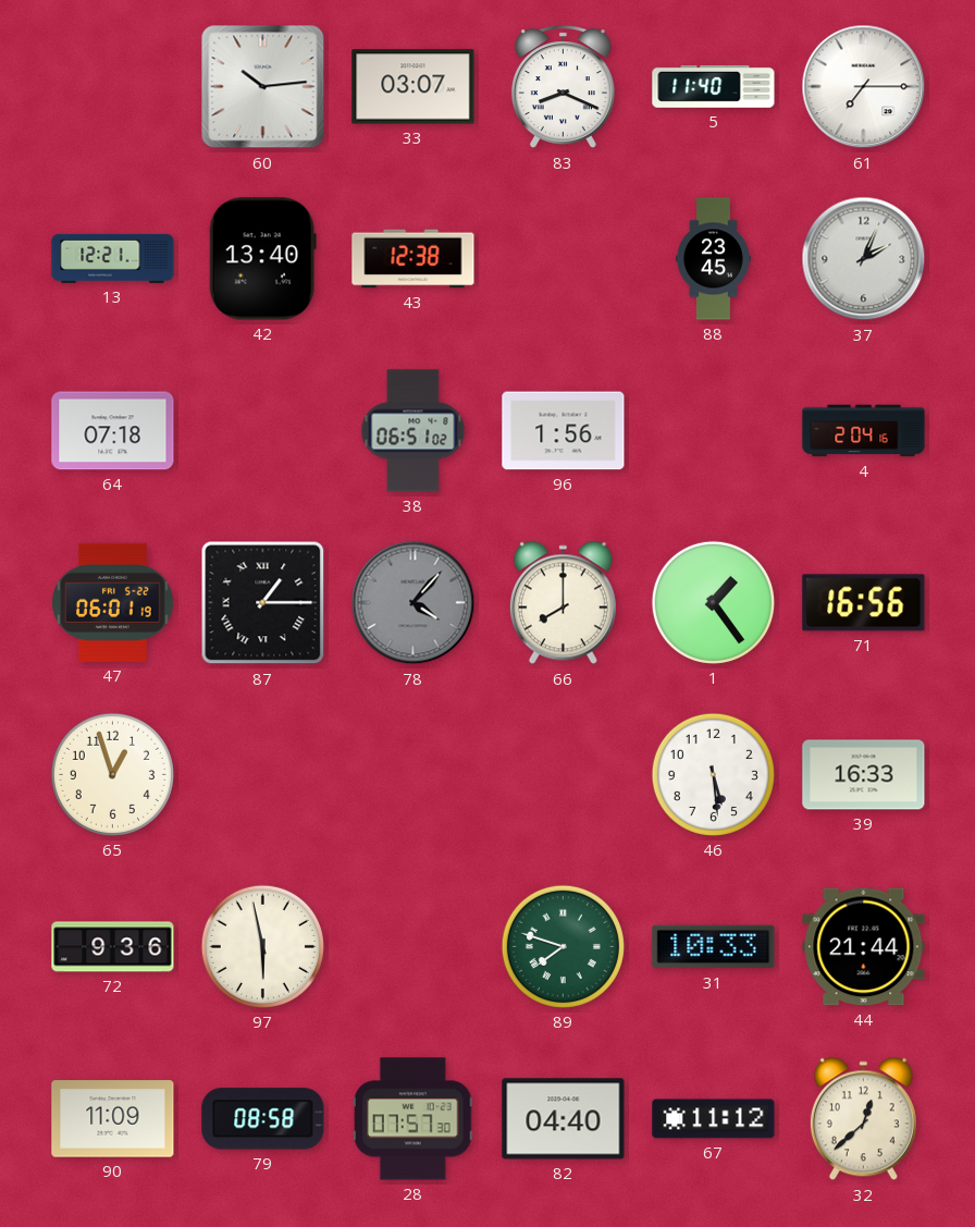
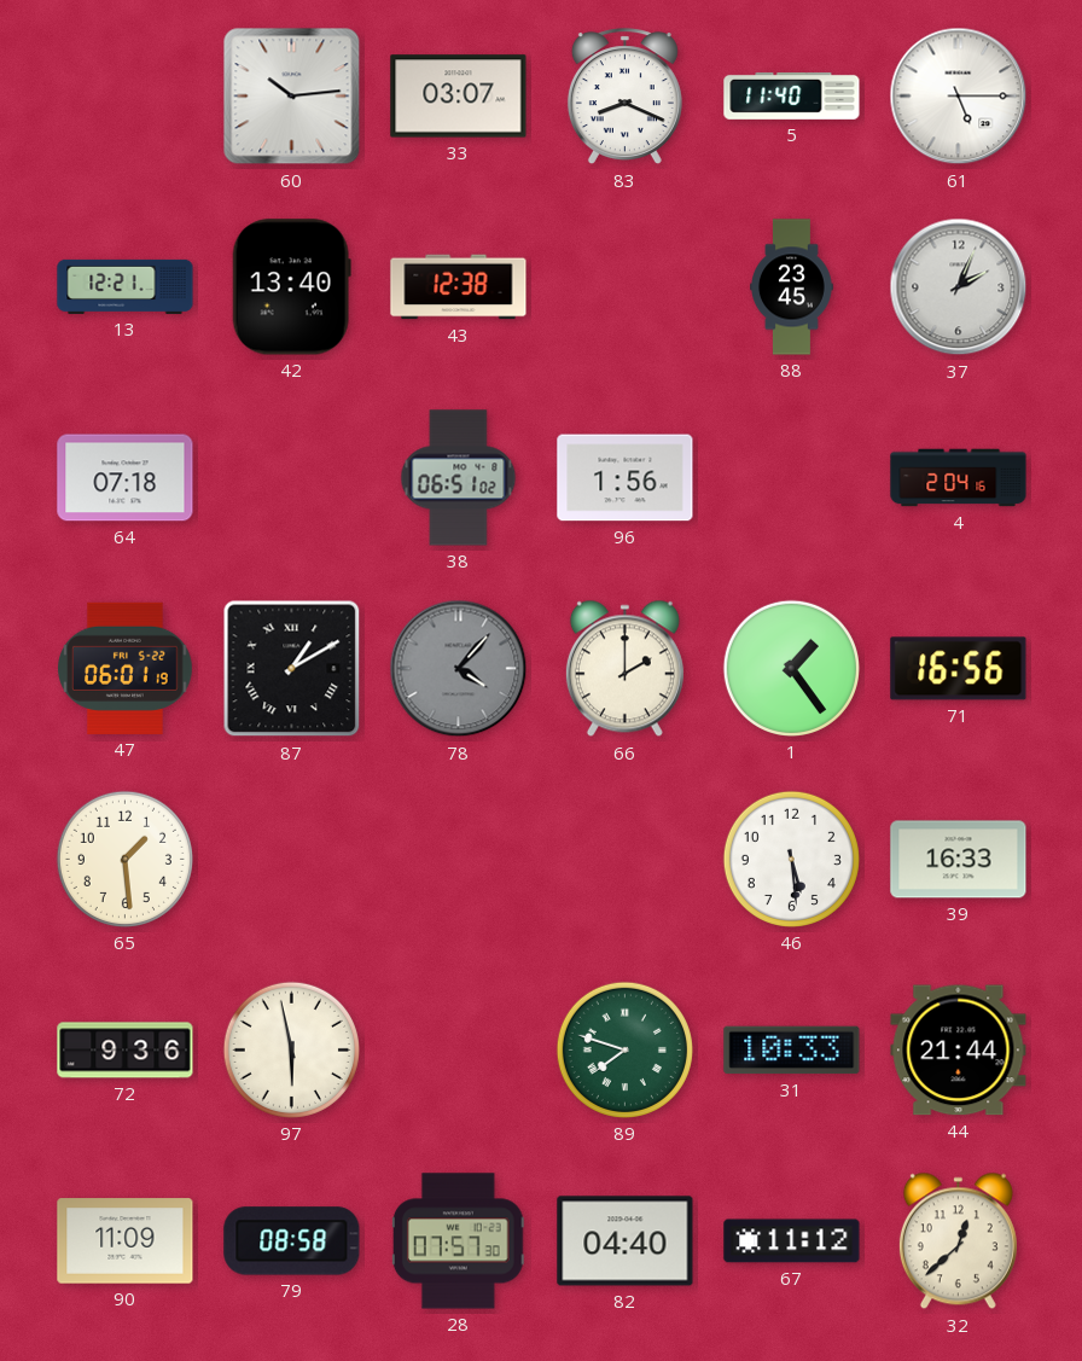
61: 7:15 -> 5:15
87: 1:15 -> 1:10
66: 8:00 -> 2:00
65: 12:57 -> 1:29
